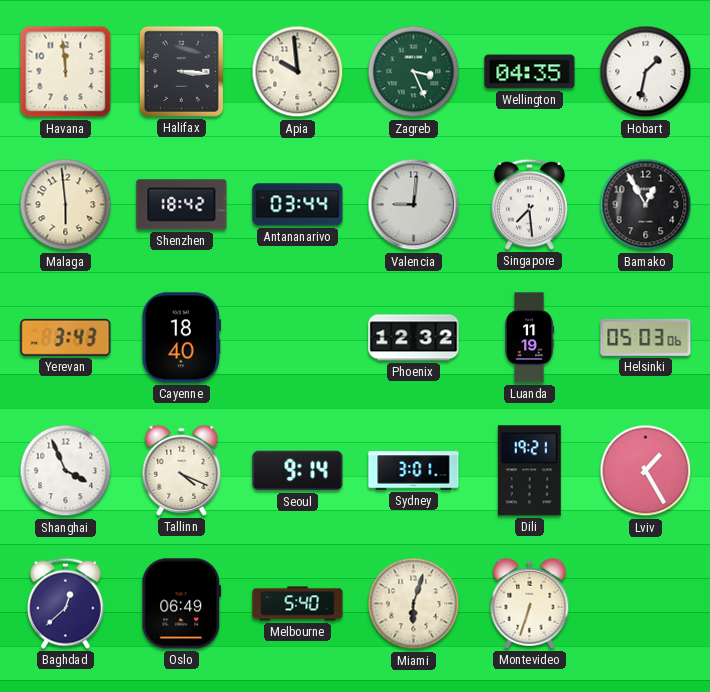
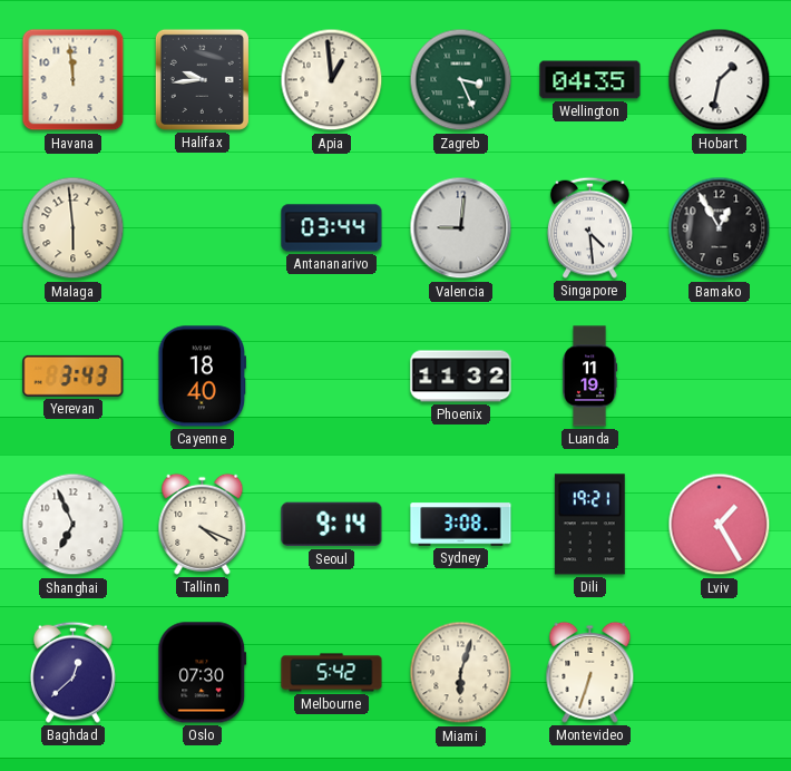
Halifax: 3:16 -> 9:44
Apia: 9:59 -> 12:59
Shenzhen: 18:42 -> none
Singapore: 7:29 -> 4:29
Phoenix: 12:32 -> 11:32
Helsinki: 05:03 -> none
Shanghai: 3:56 -> 6:56
Sydney: 3:01 -> 3:08
Oslo: 06:49 -> 07:30
Melbourne: 5:40 -> 5:42
